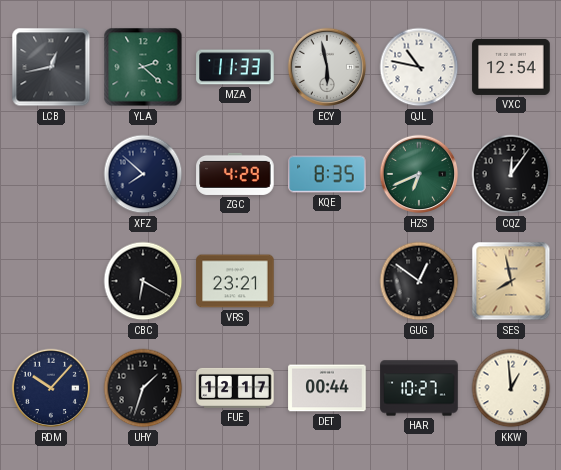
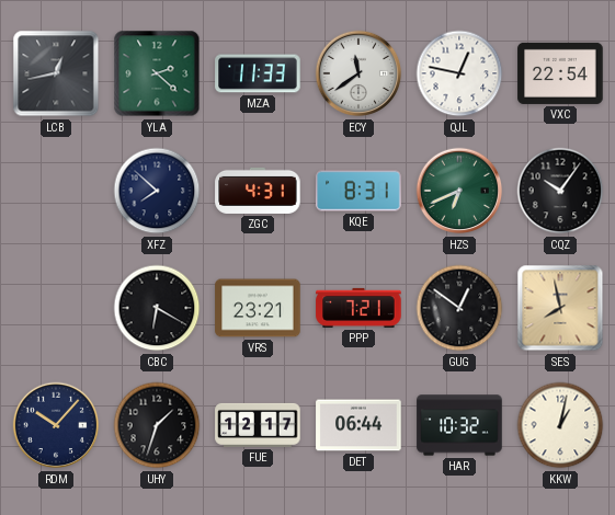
ECY: 5:58 -> 11:39
QJL: 10:47 -> 12:47
VXC: 12:54 -> 22:54
ZGC: 4:29 -> 4:31
KQE: 8:35 -> 8:31
CQZ: 12:06 -> 10:06
PPP: none -> 7:21
DET: 00:44 -> 06:44
HAR: 10:27 -> 10:32
KKW: 12:59 -> 1:02
